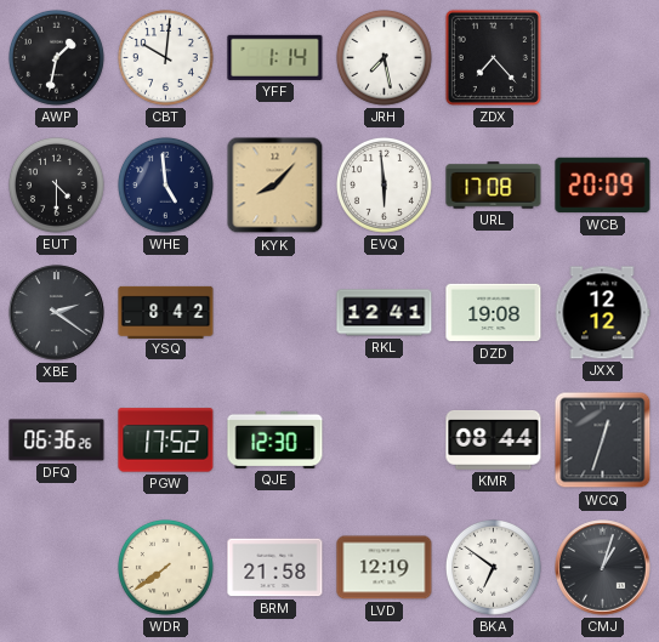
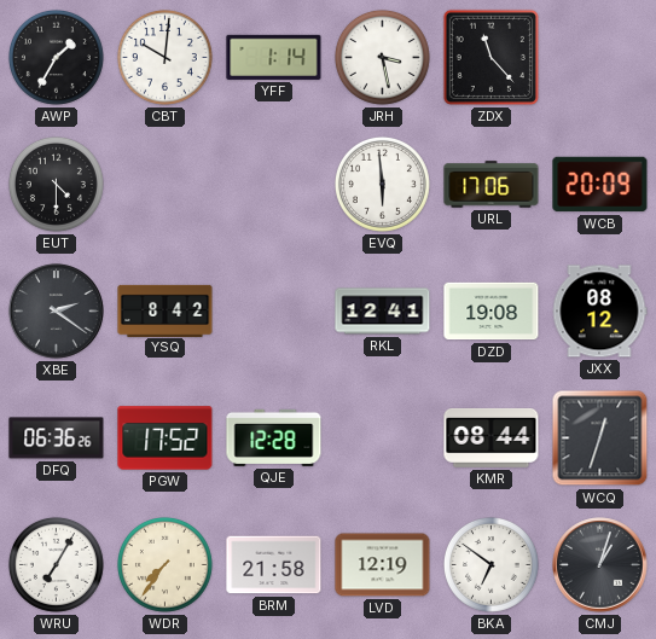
AWP: 1:32 -> 1:35
JRH: 7:28 -> 3:28
ZDX: 7:23 -> 11:23
WHE: 4:59 -> none
KYK: 8:07 -> none
URL: 17:08 -> 17:06
JXX: 12:12 -> 08:12
QJE: 12:30 -> 12:28
WRU: none -> 7:05
WDR: 7:39 -> 7:36
